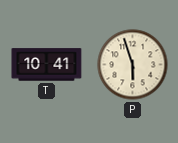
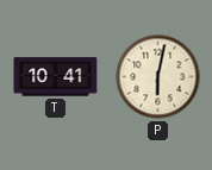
P: 5:57 -> 6:02
